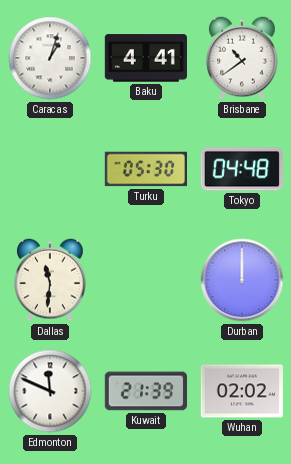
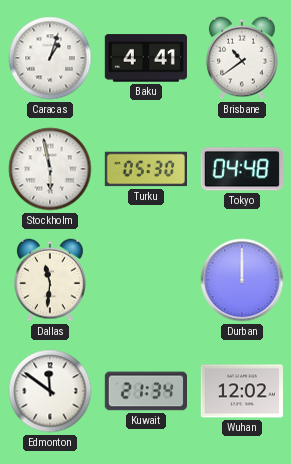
Stockholm: none -> 5:58
Edmonton: 11:49 -> 11:51
Kuwait: 21:39 -> 21:34
Wuhan: 02:02 -> 12:02
